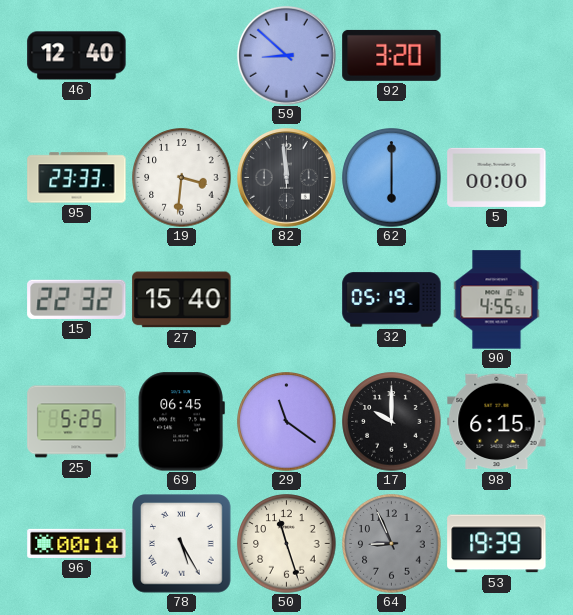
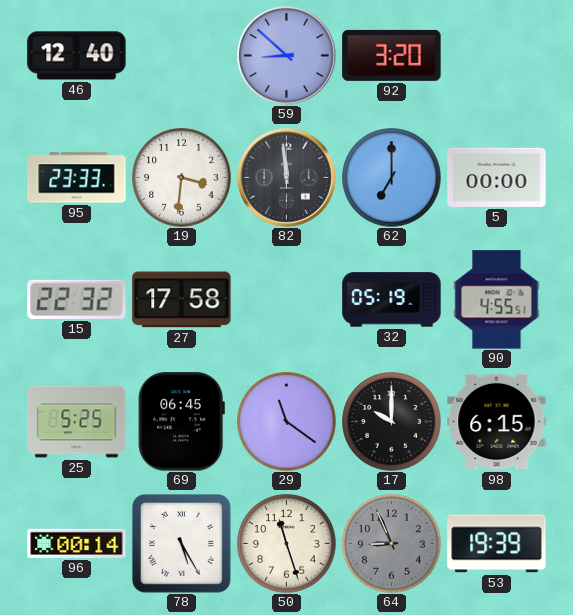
62: 6:00 -> 7:00
27: 15:40 -> 17:58
